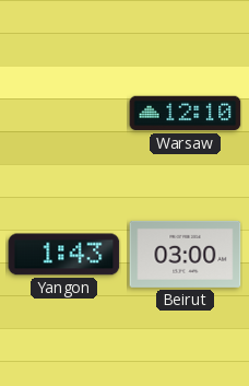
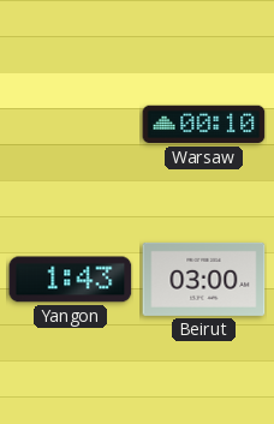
Warsaw: 12:10 -> 00:10
